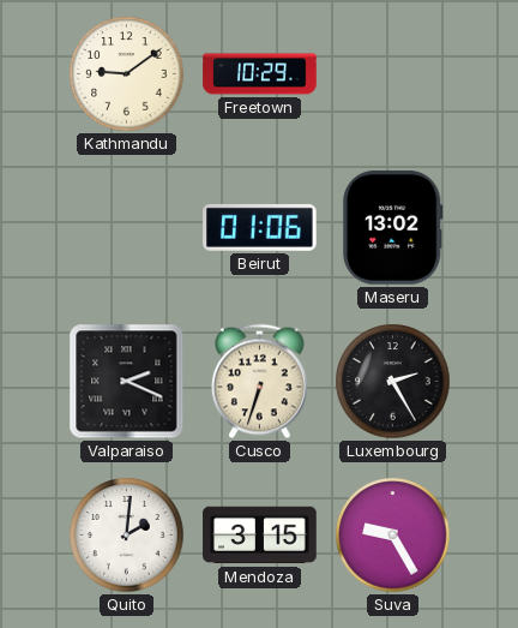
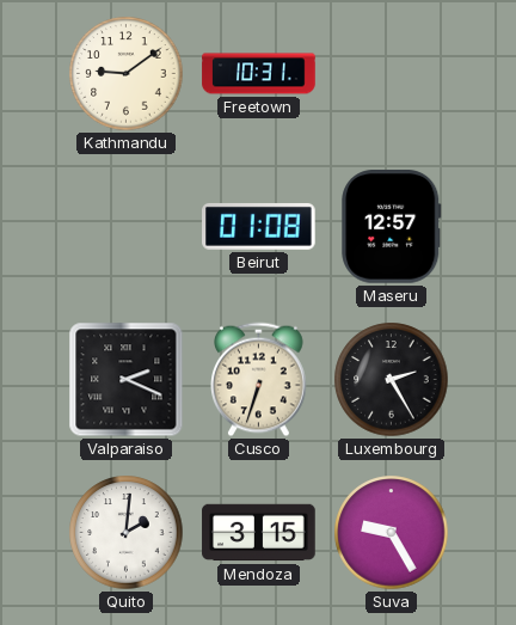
Freetown: 10:29 -> 10:31
Beirut: 01:06 -> 01:08
Maseru: 13:02 -> 12:57
